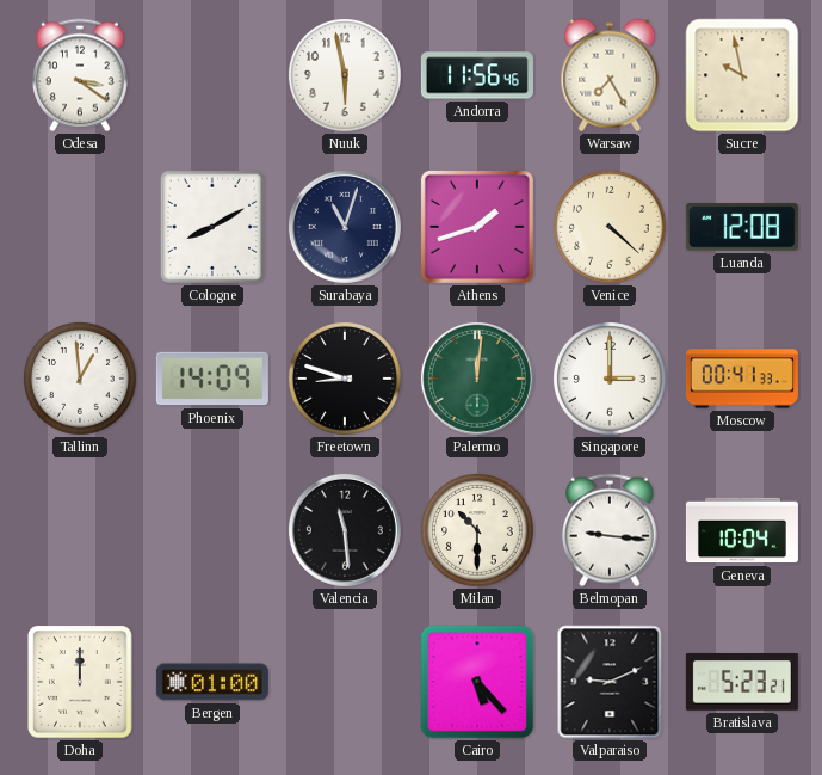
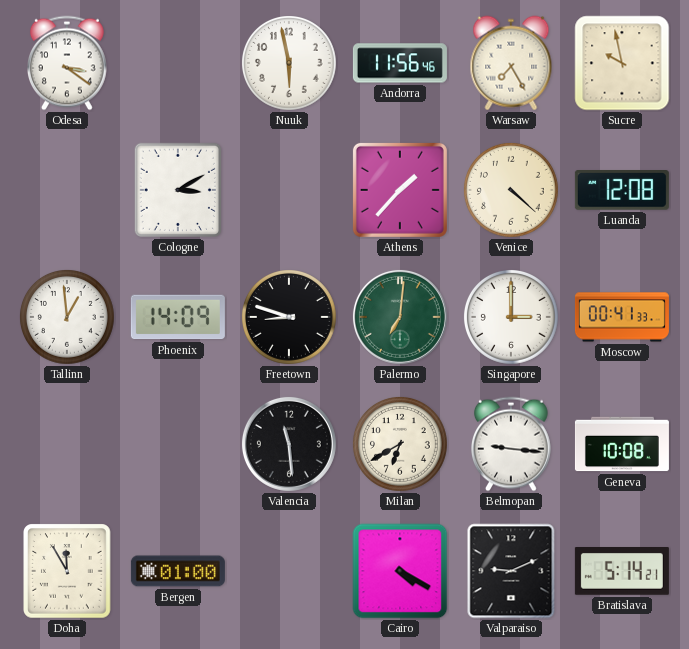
Cologne: 8:10 -> 3:10
Surabaya: 11:03 -> none
Athens: 1:42 -> 1:37
Palermo: 12:01 -> 7:01
Milan: 10:30 -> 6:40
Geneva: 10:04 -> 10:08
Doha: 12:00 -> 11:55
Cairo: 5:23 -> 4:20
Bratislava: 5:23 -> 5:14
